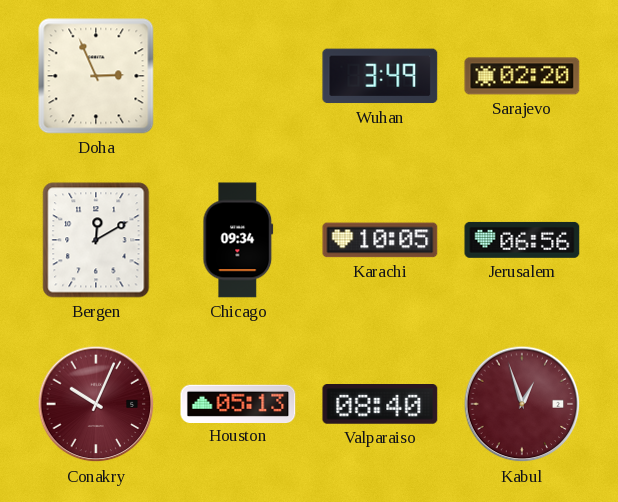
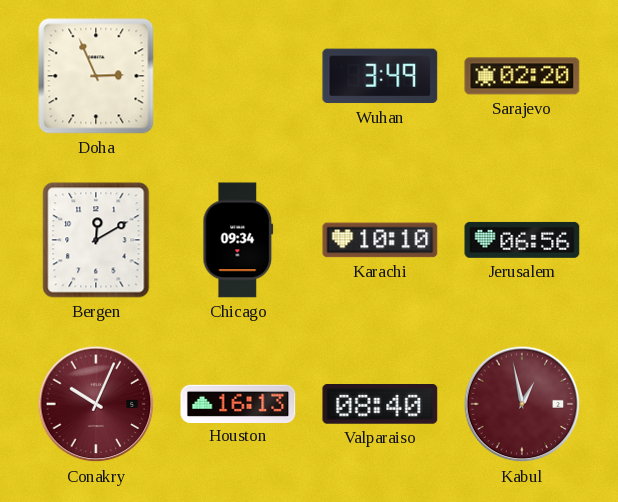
Karachi: 10:05 -> 10:10
Houston: 05:13 -> 16:13
Kabul: 12:57 -> 12:58
